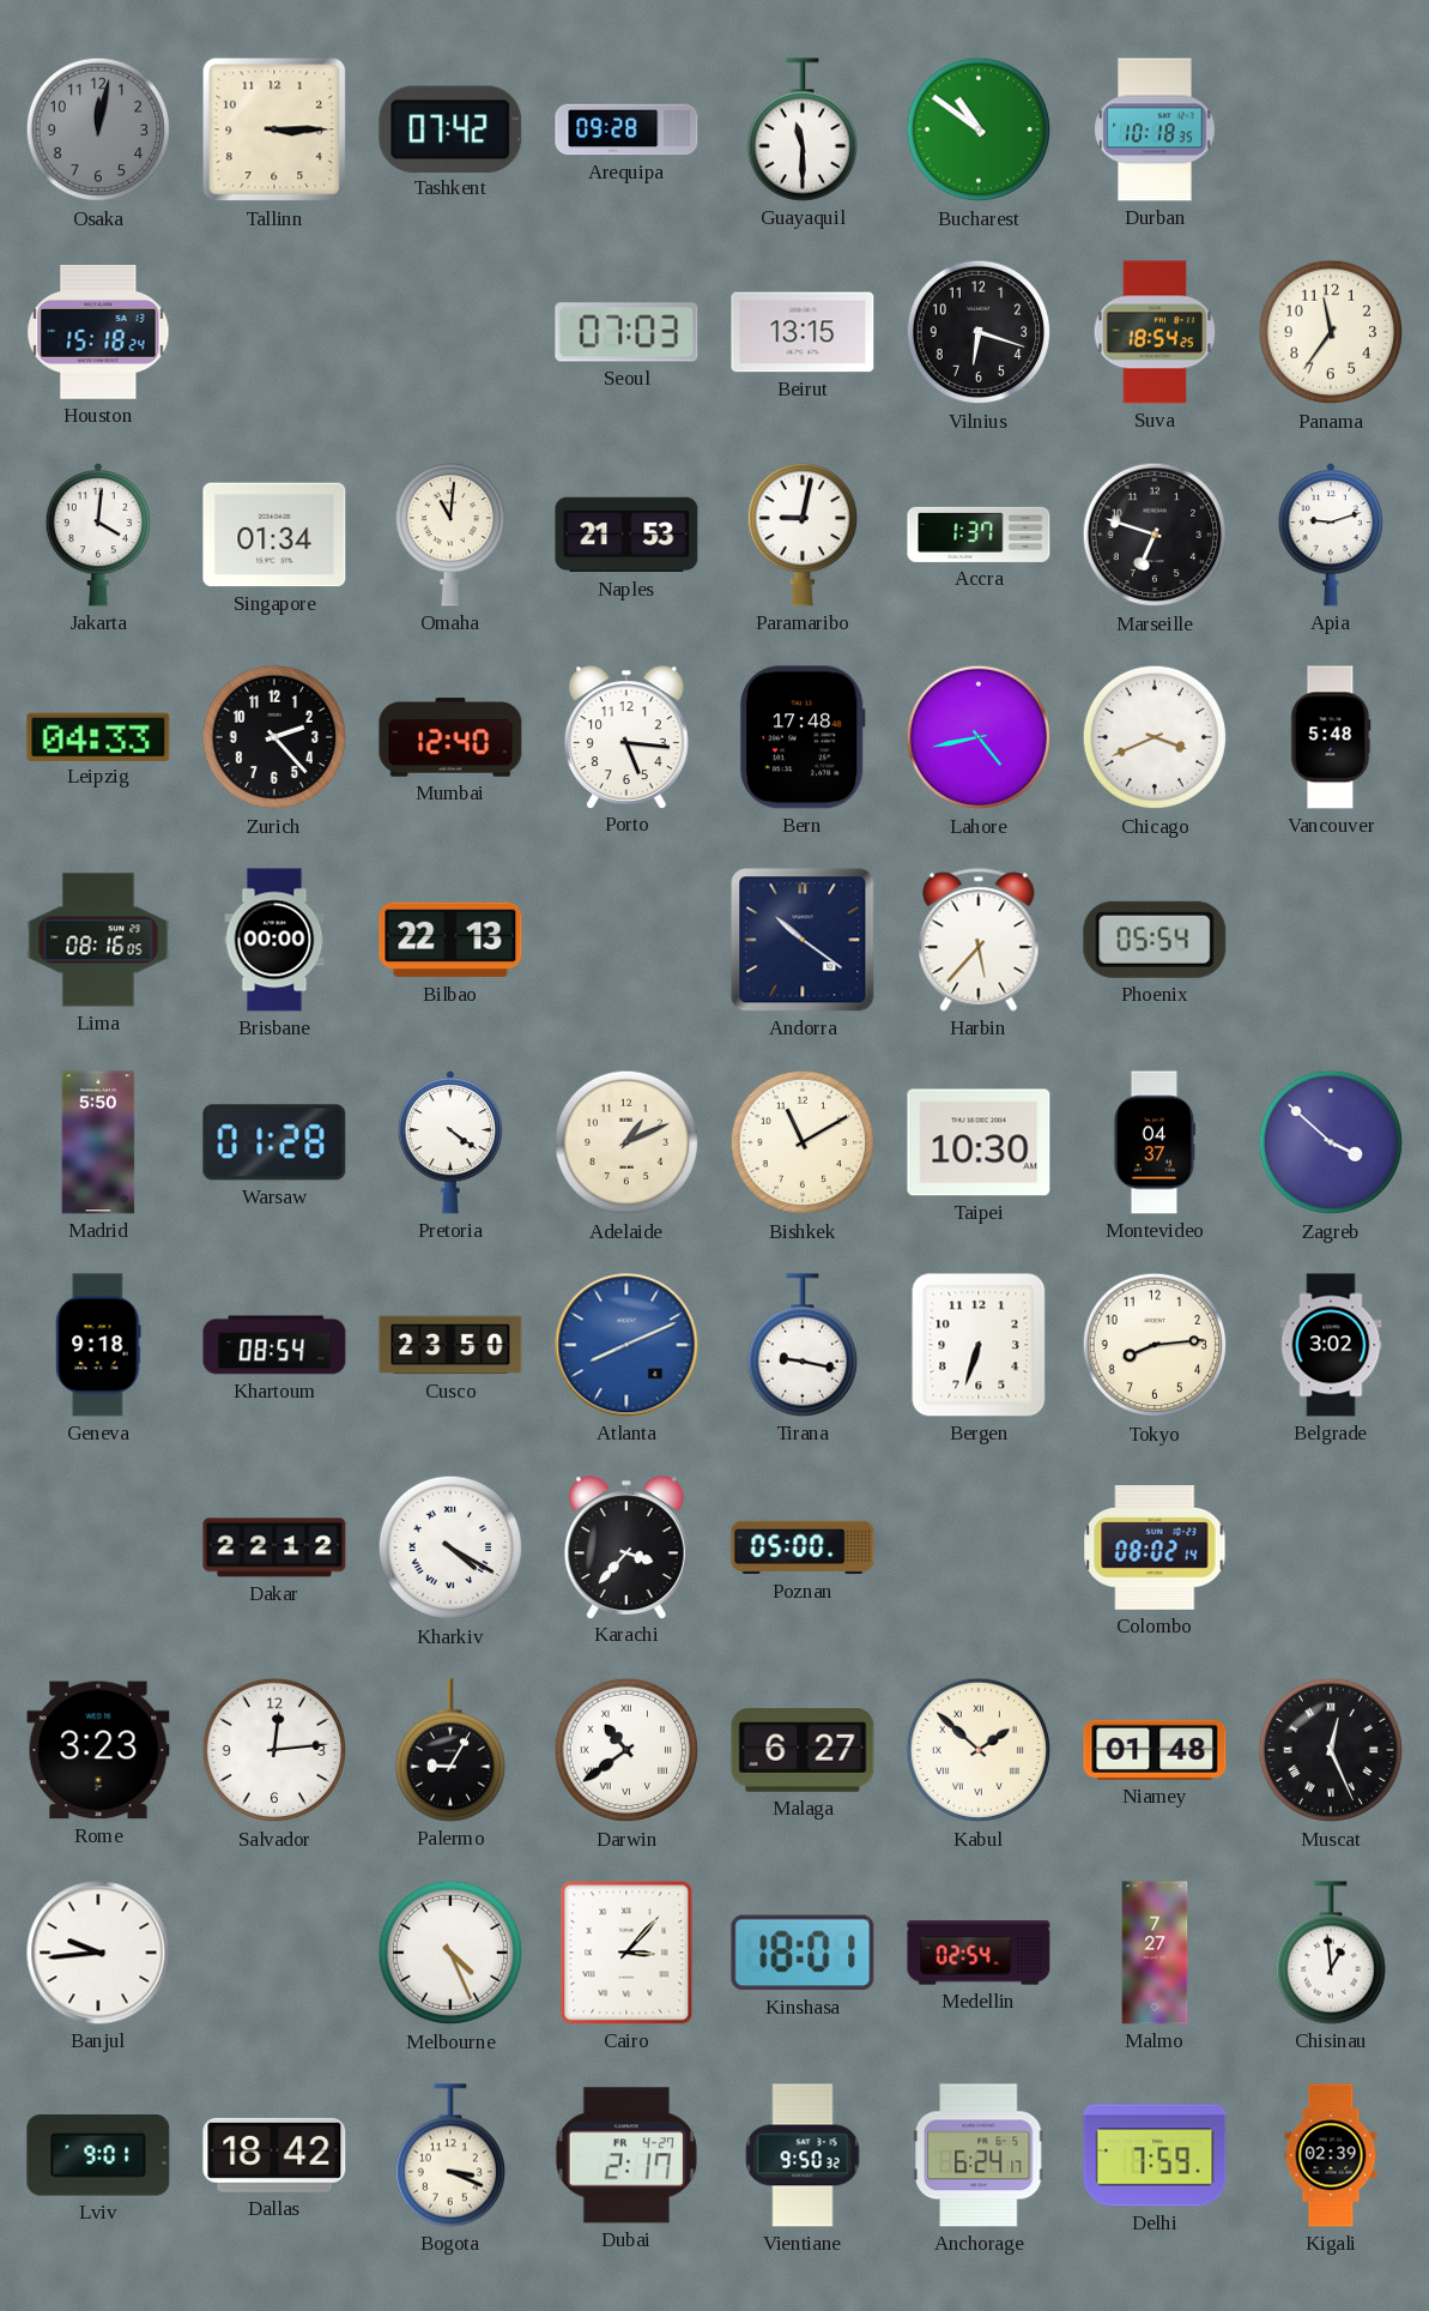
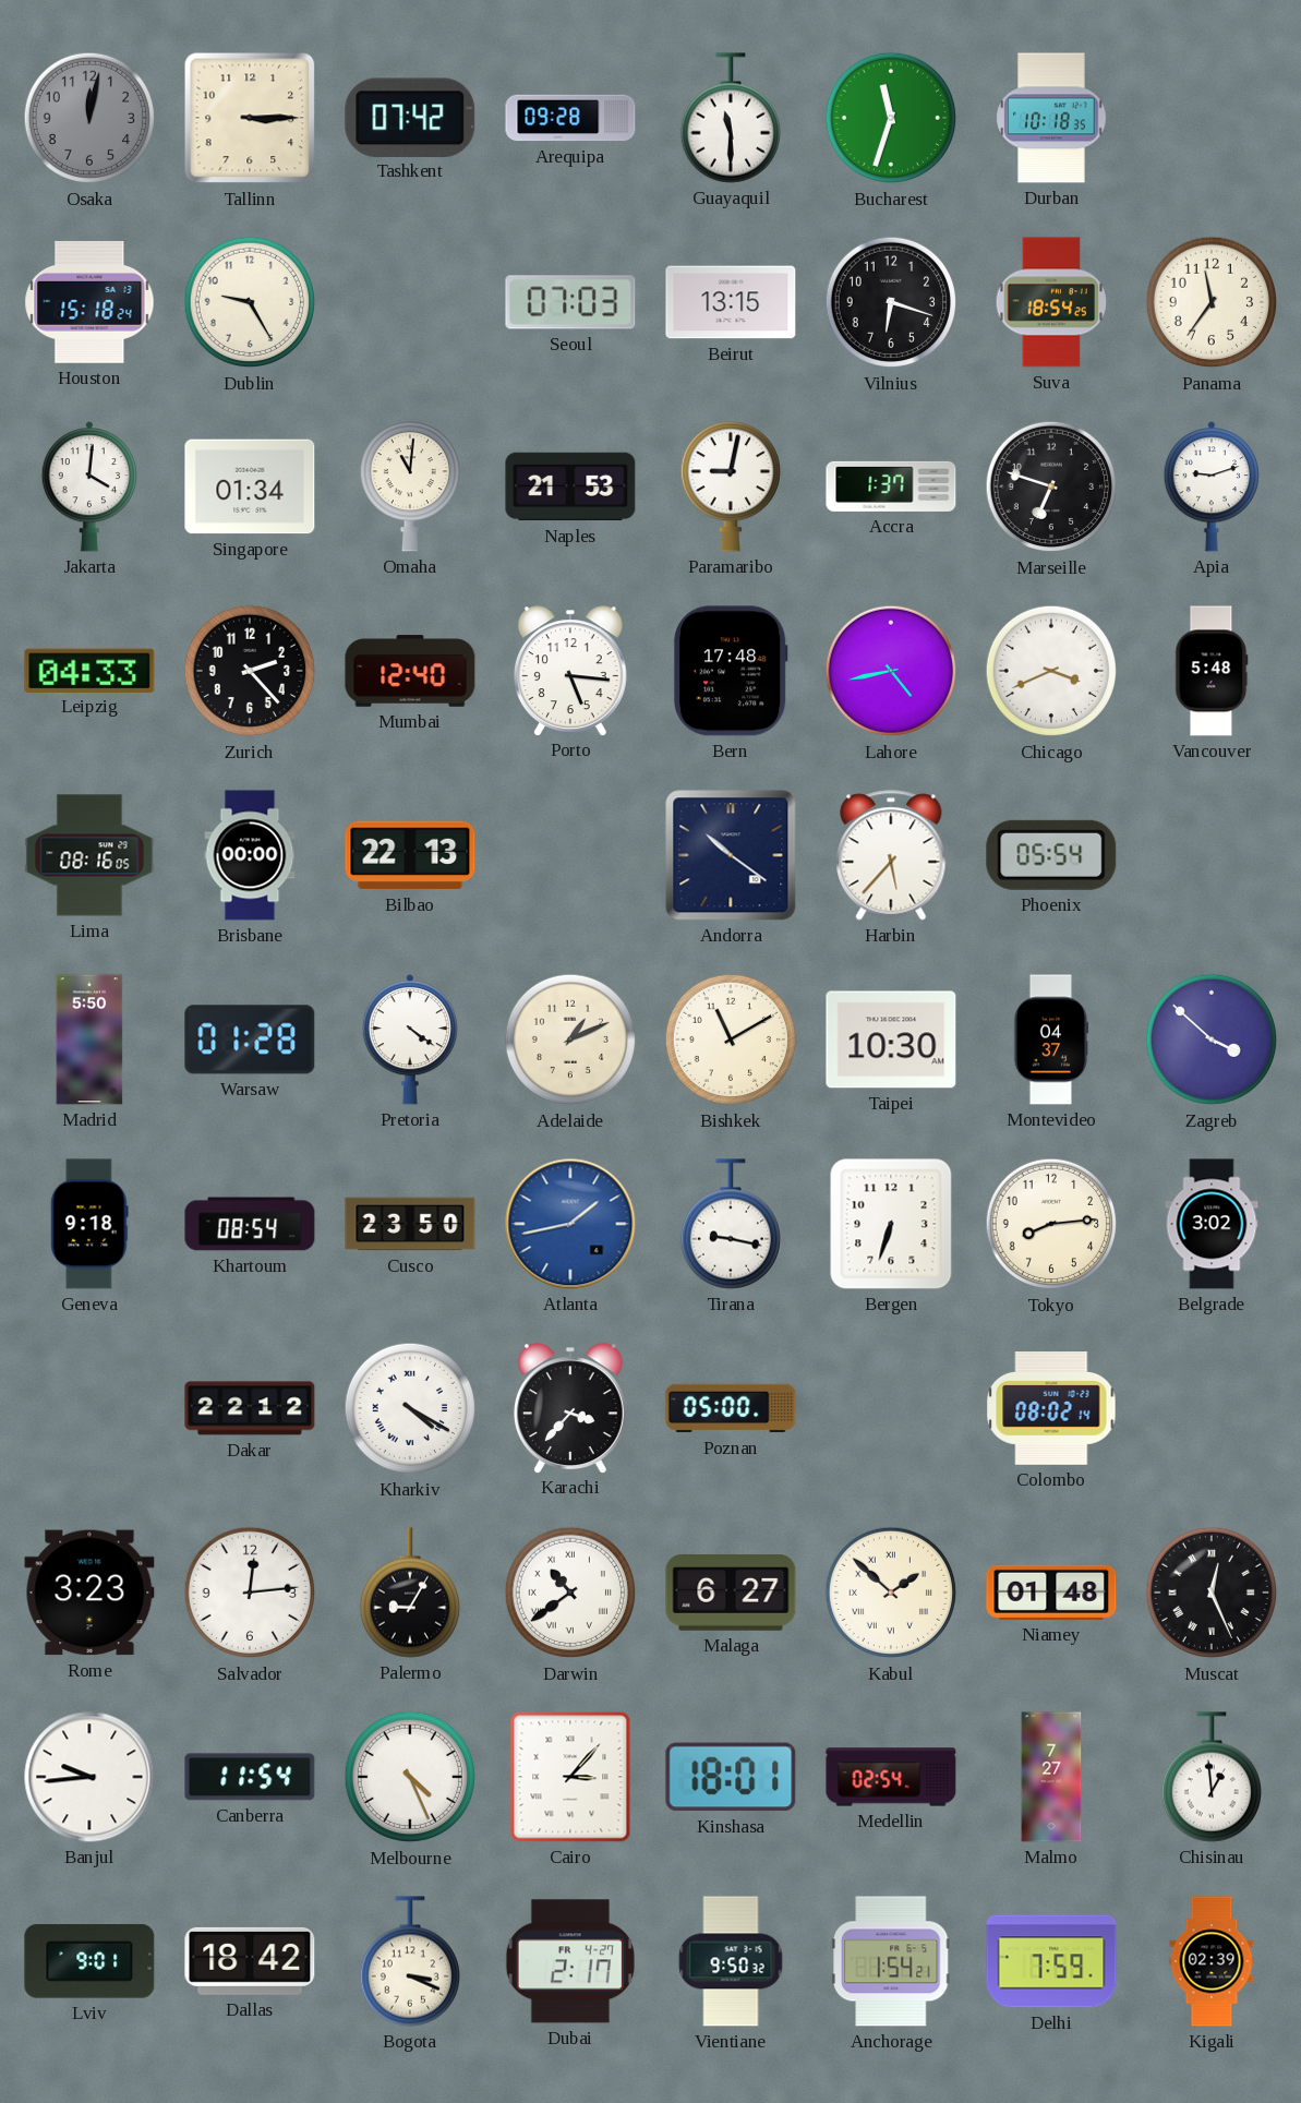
Bucharest: 10:51 -> 11:33
Dublin: none -> 9:25
Atlanta: 8:11 -> 1:43
Canberra: none -> 11:54
Anchorage: 6:24 -> 1:54
